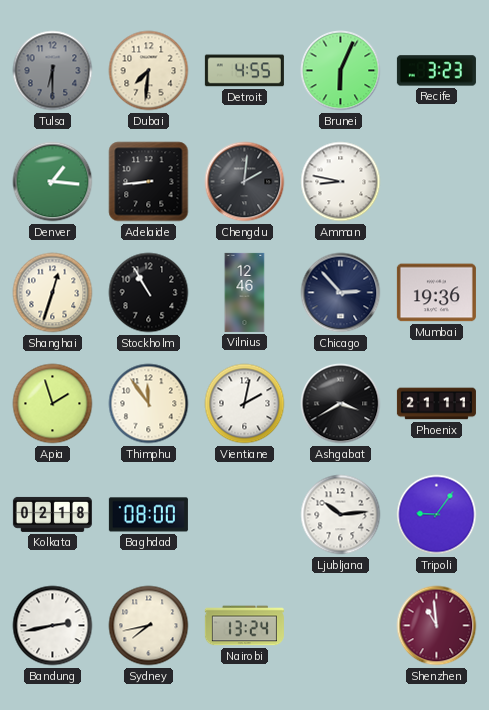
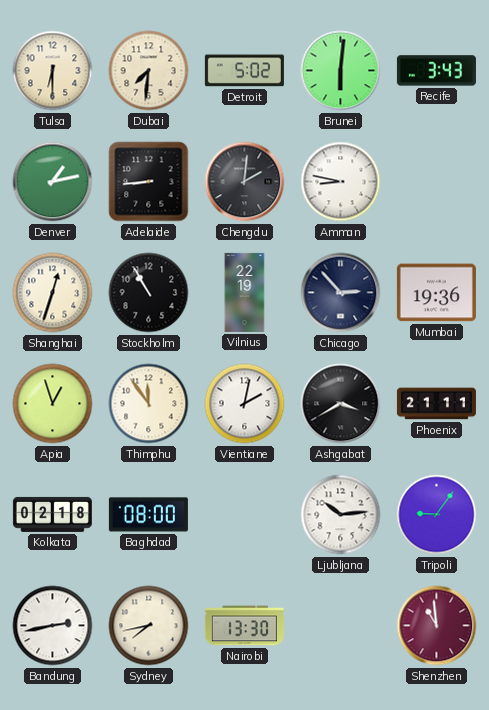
Tulsa dial: grey -> cream
Detroit: 4:55 -> 5:02
Brunei: 6:04 -> 6:01
Recife: 3:23 -> 3:43
Denver: 1:16 -> 1:13
Vilnius: 12:46 -> 22:19
Apia: 1:57 -> 12:57
Nairobi: 13:24 -> 13:30
